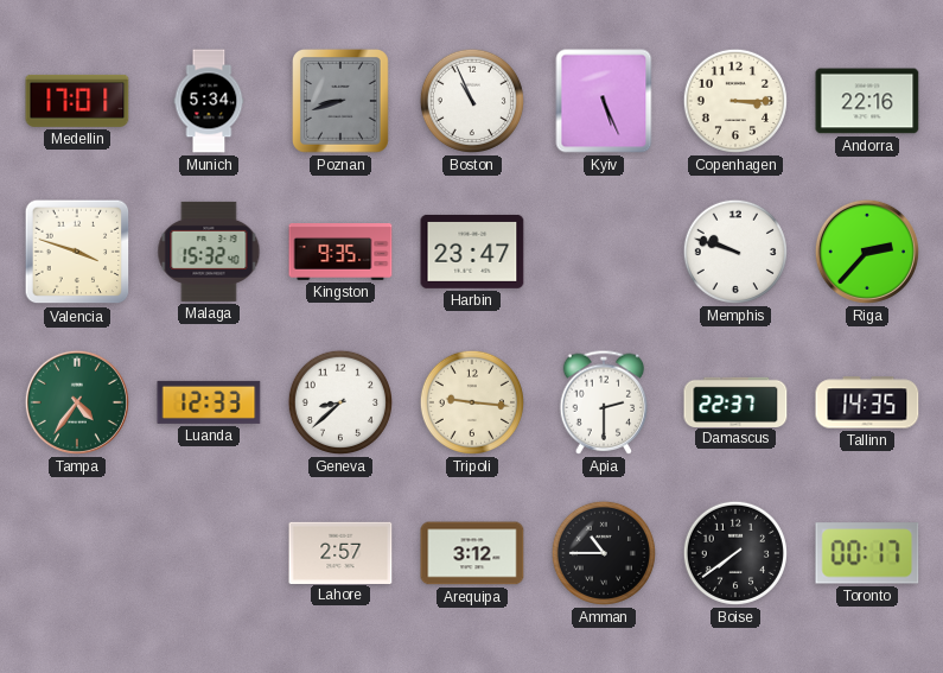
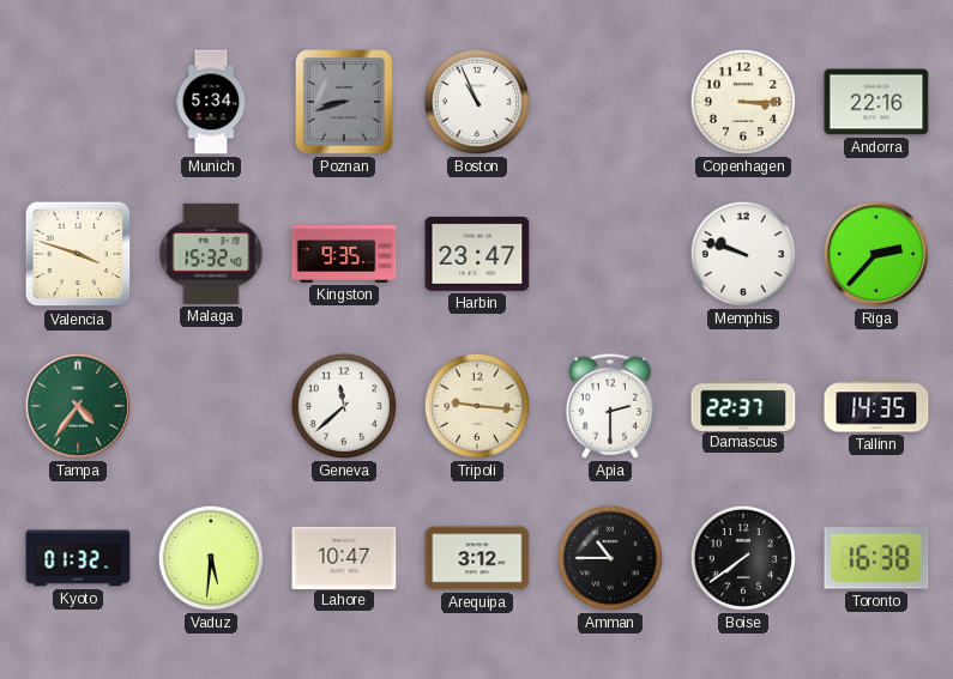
Medellin: 17:01 -> none
Kyiv: 5:26 -> none
Luanda: 12:33 -> none
Geneva: 8:38 -> 11:38
Kyoto: none -> 01:32
Vaduz: none -> 5:31
Lahore: 2:57 -> 10:47
Toronto: 00:17 -> 16:38
